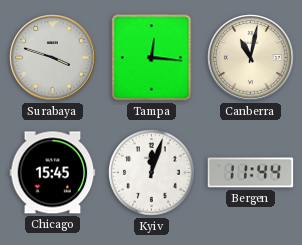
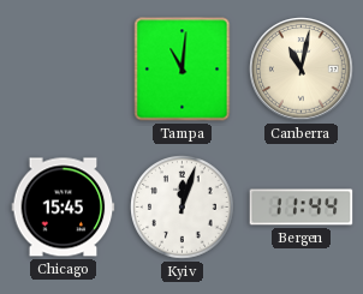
Surabaya: 3:48 -> none
Tampa: 12:16 -> 11:01
